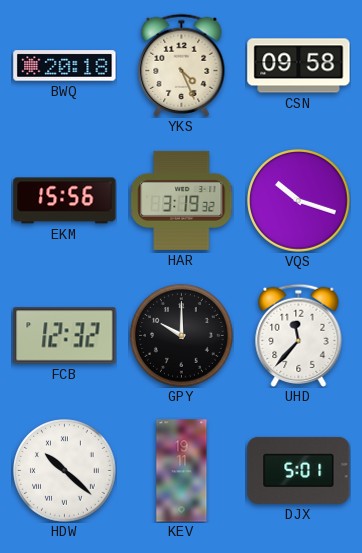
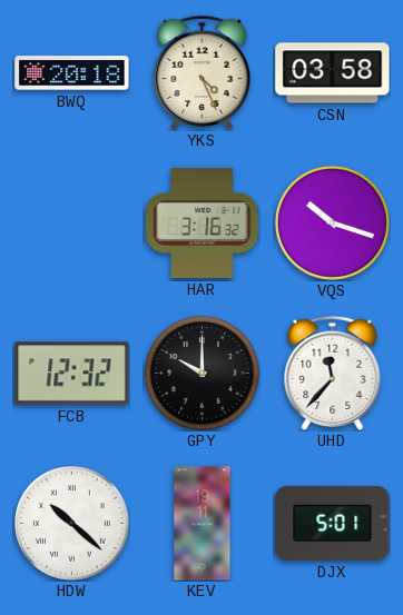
CSN: 09:58 -> 03:58
EKM: 15:56 -> none
HAR: 3:19 -> 3:16
